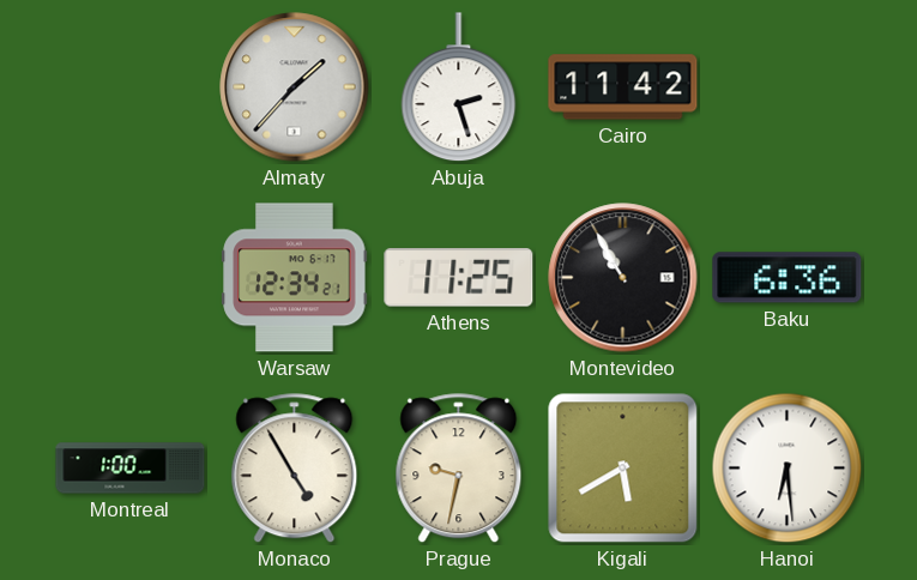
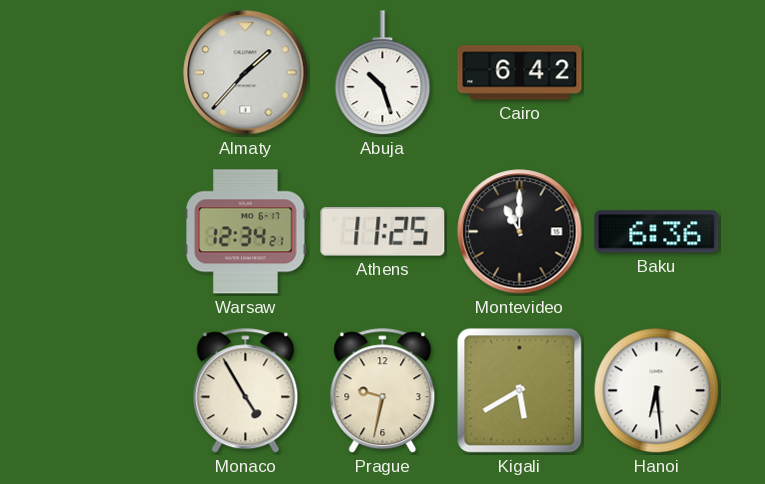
Abuja: 2:27 -> 10:27
Cairo: 11:42 -> 6:42
Montevideo: 10:55 -> 11:00
Montreal: 1:00 -> none
